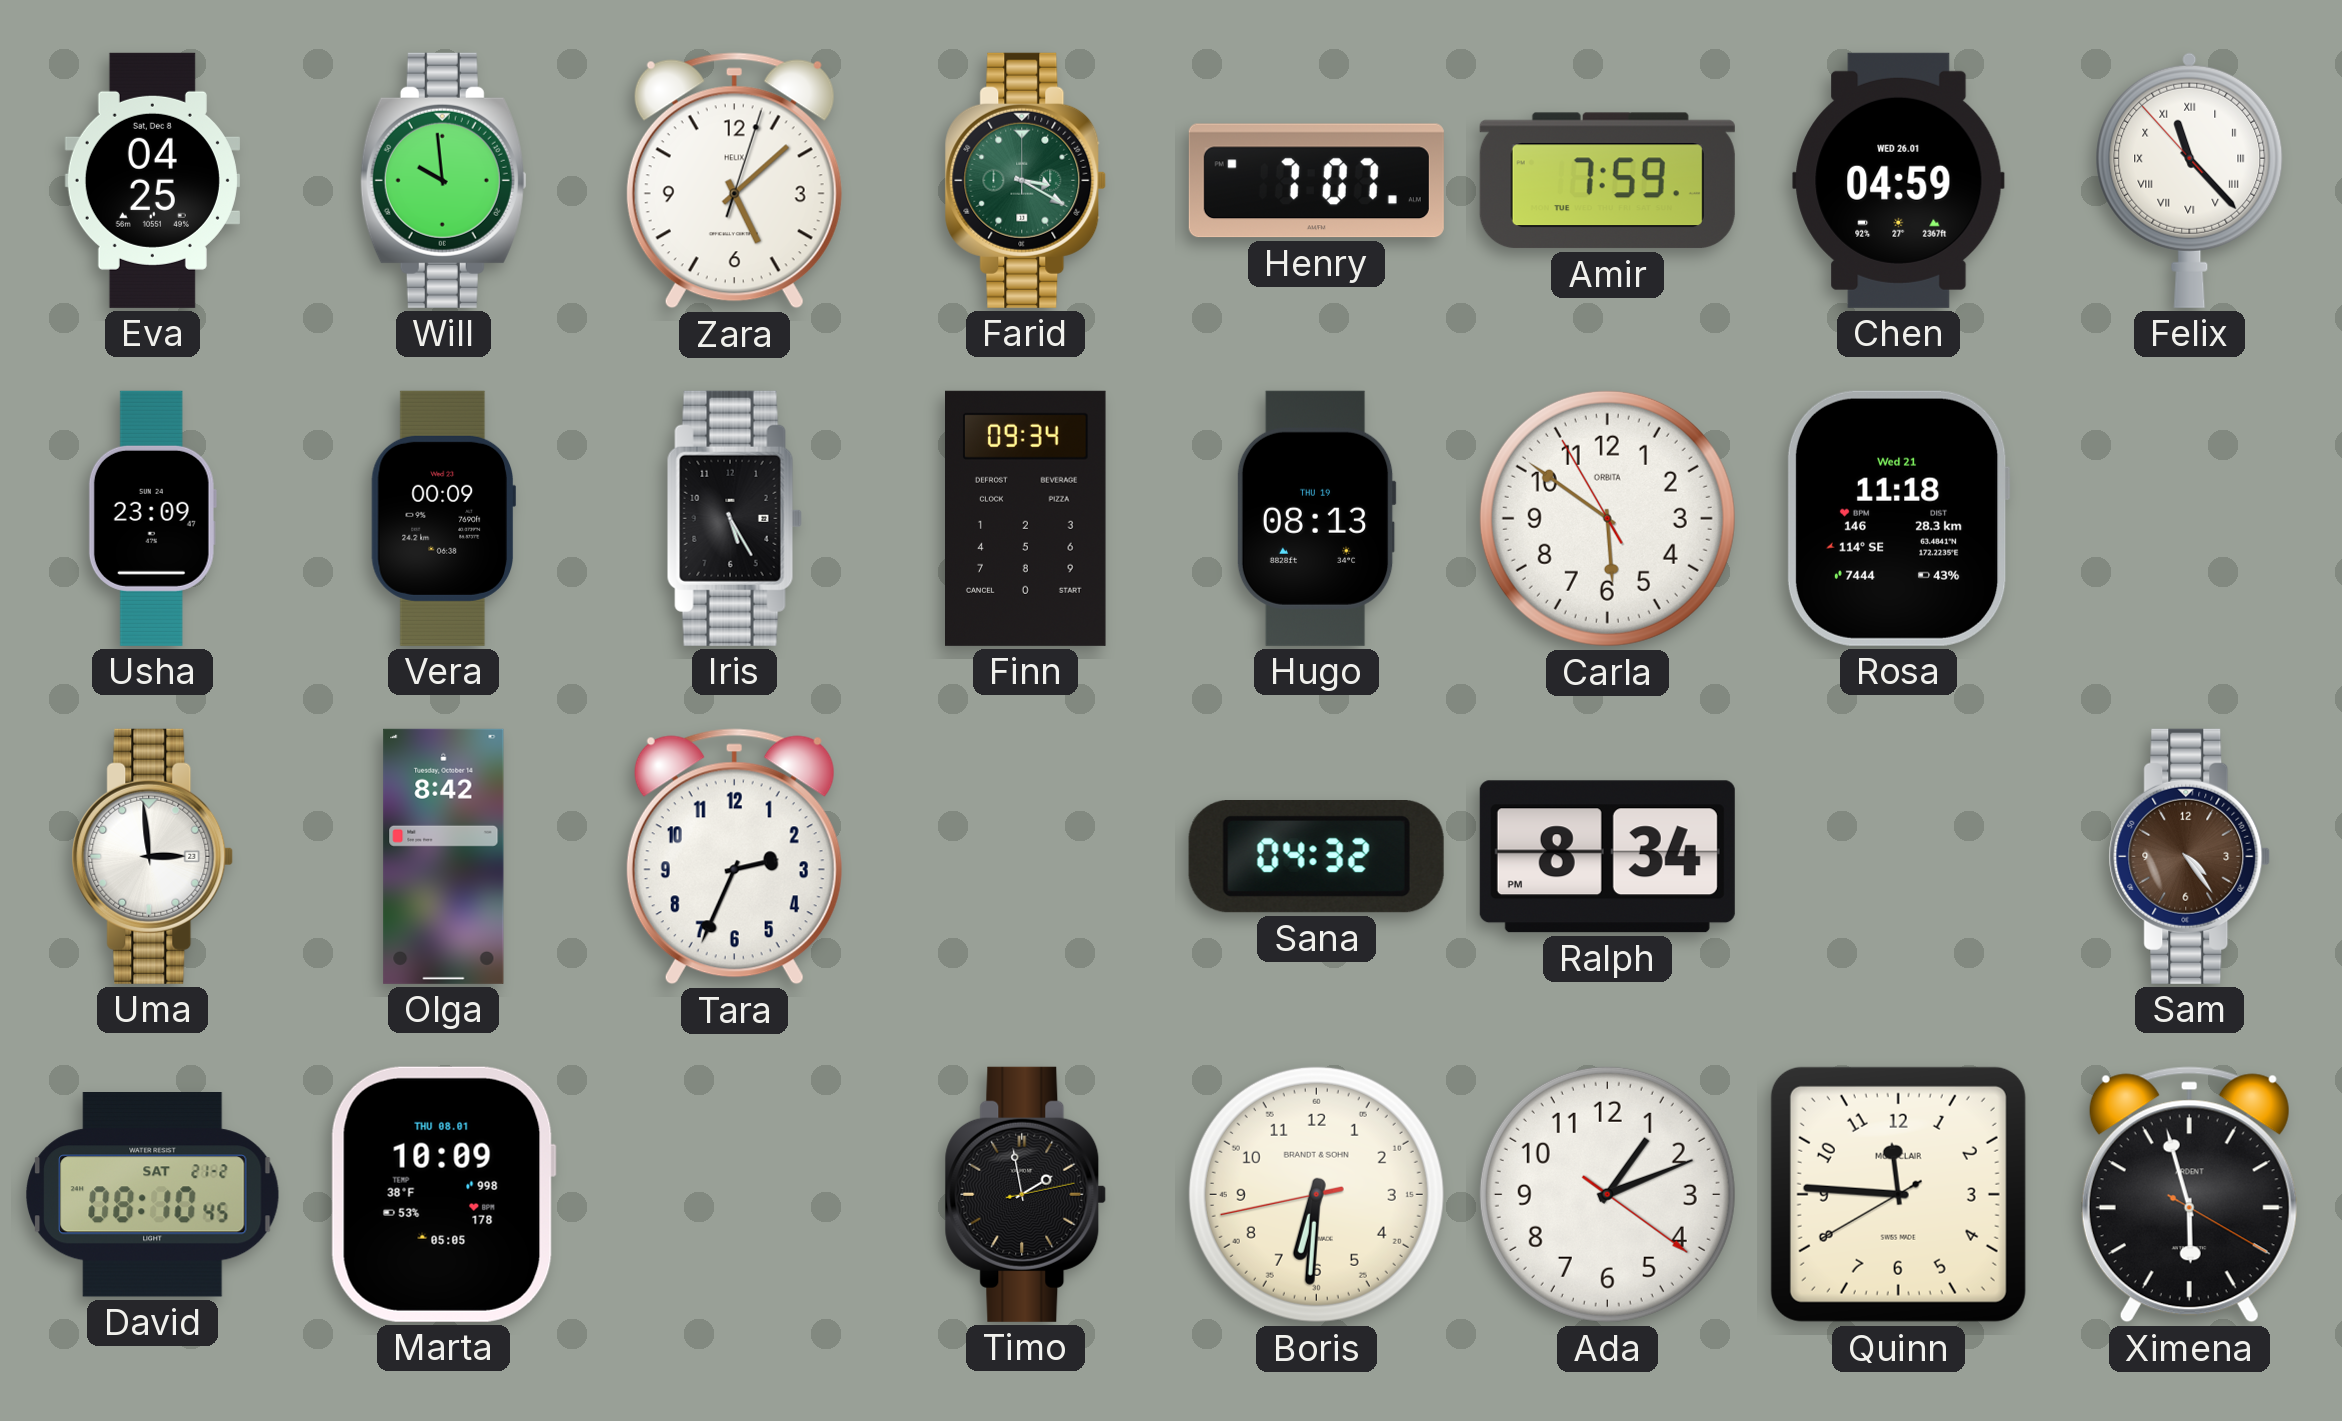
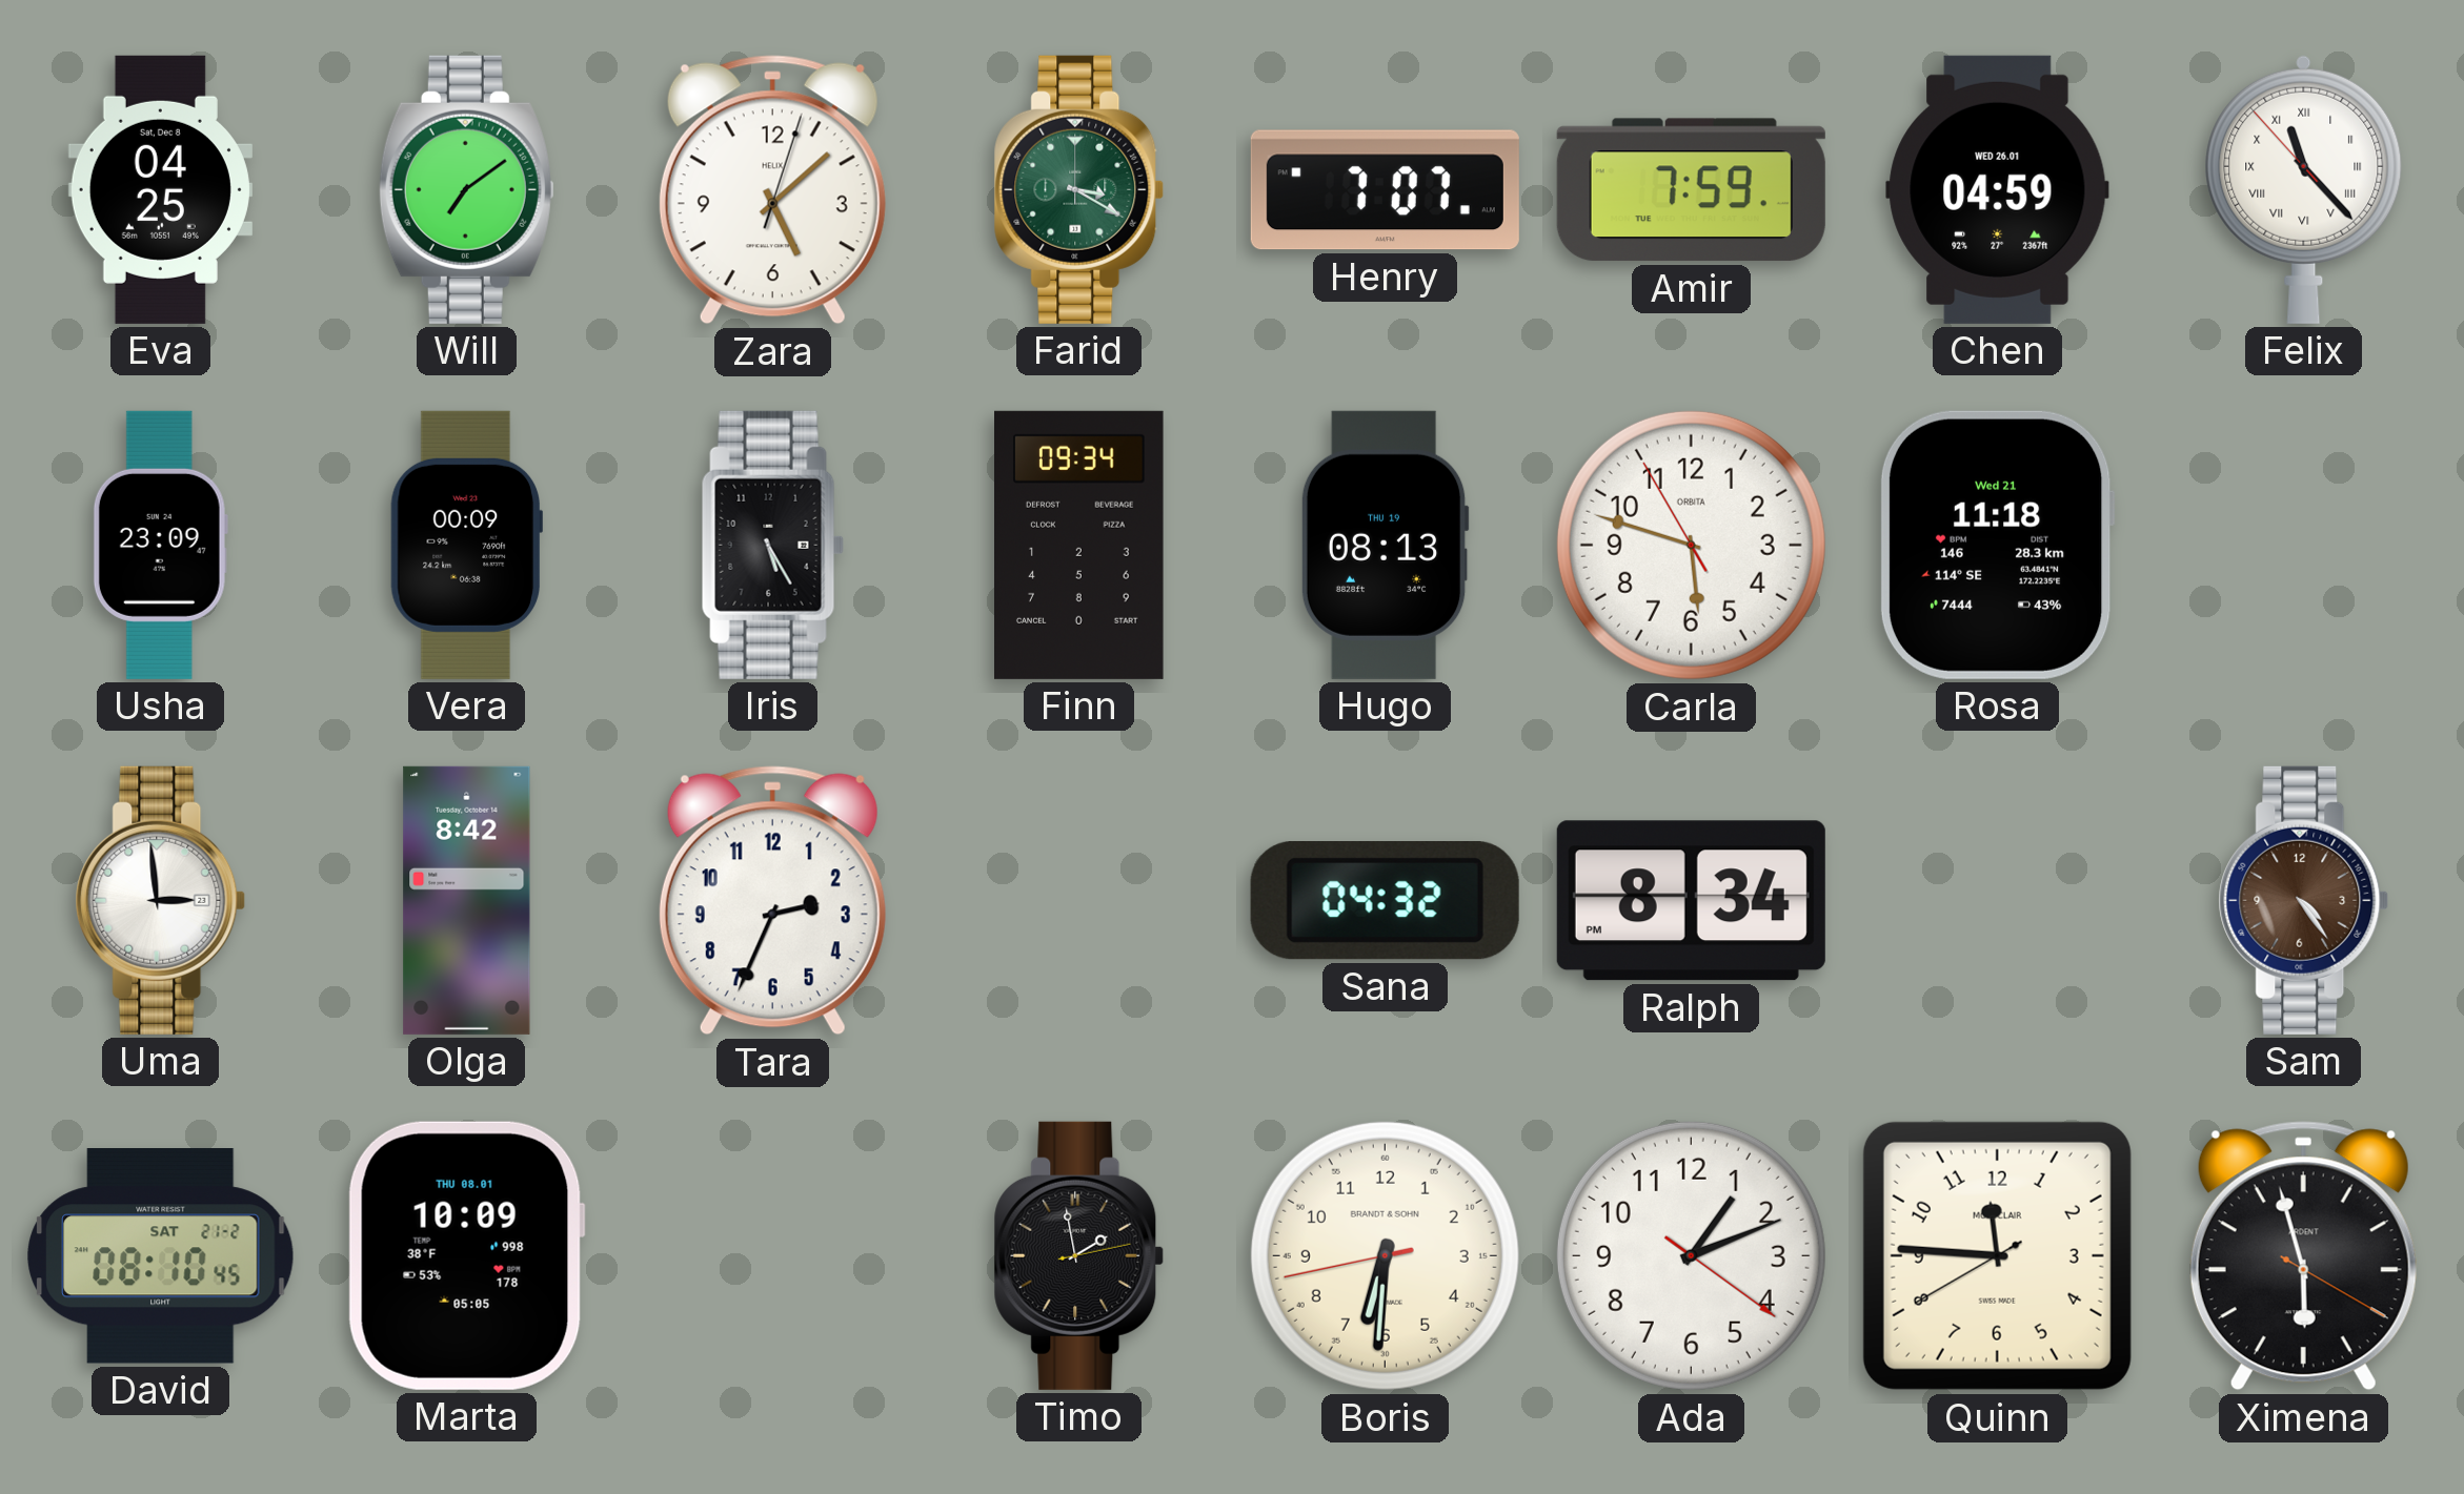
Will: 9:59 -> 7:09
Carla: 5:50 -> 5:47
